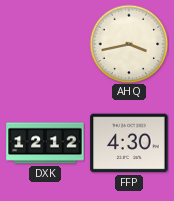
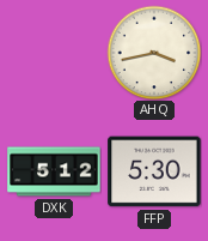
DXK: 12:12 -> 5:12
FFP: 4:30 -> 5:30
